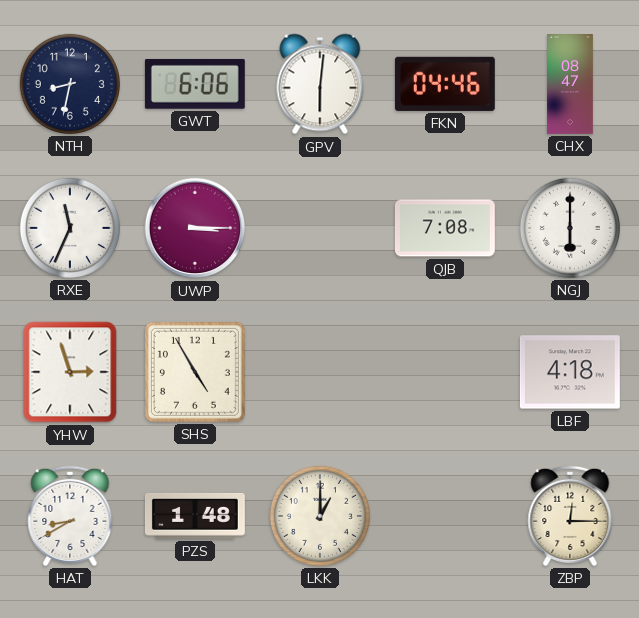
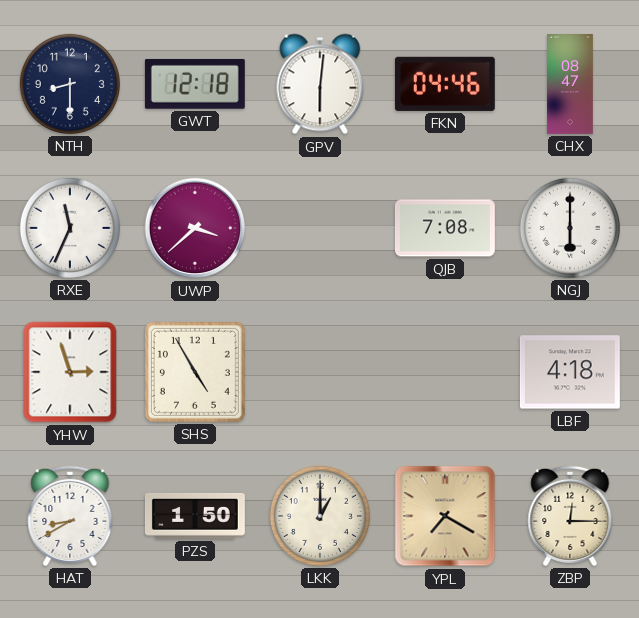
NTH: 8:32 -> 8:30
GWT: 6:06 -> 12:18
UWP: 3:15 -> 3:38
PZS: 1:48 -> 1:50
YPL: none -> 7:20
